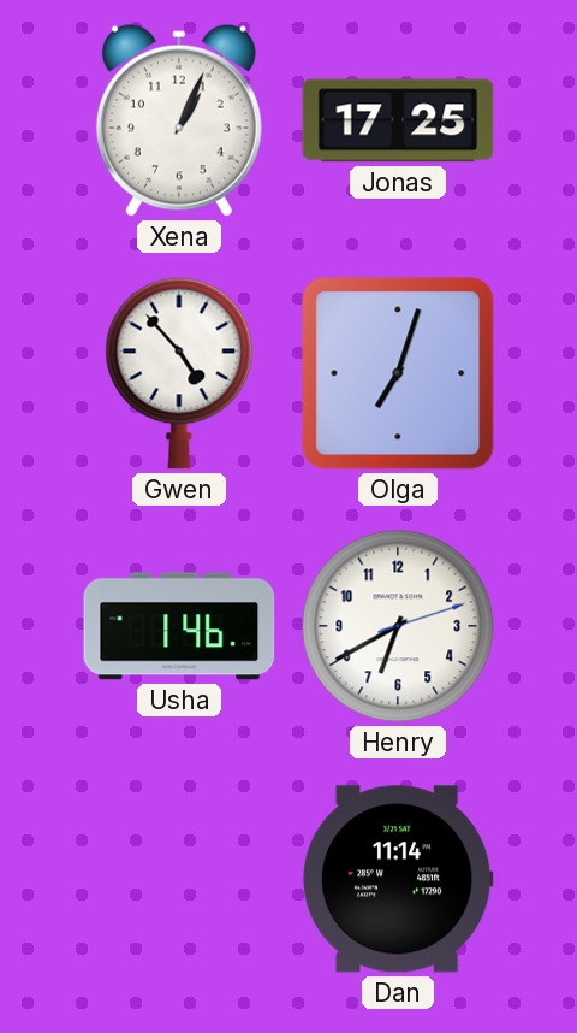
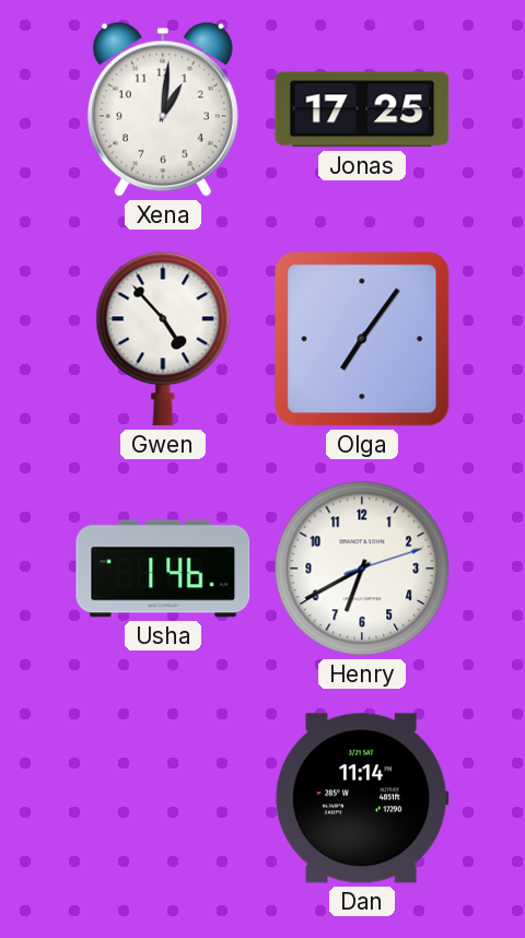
Xena: 1:04 -> 1:01
Olga: 7:03 -> 7:06
